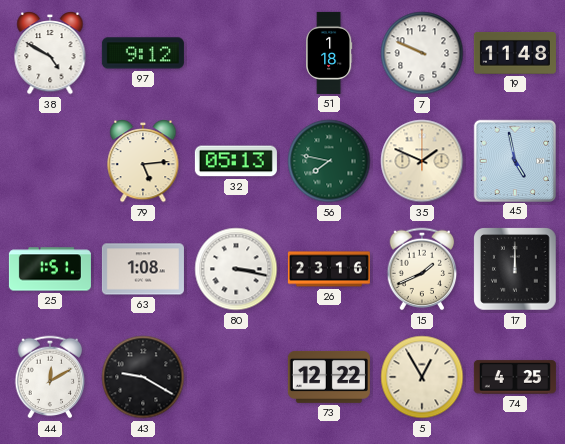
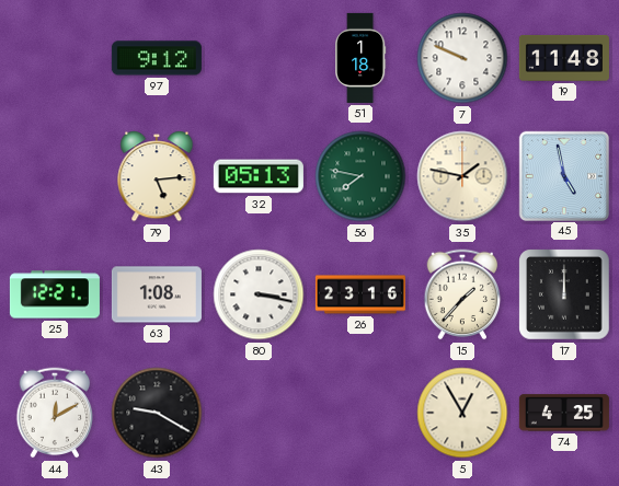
38: 4:50 -> none
35: 1:49 -> 1:47
25: 1:51 -> 12:21
15: 1:41 -> 1:37
73: 12:22 -> none
